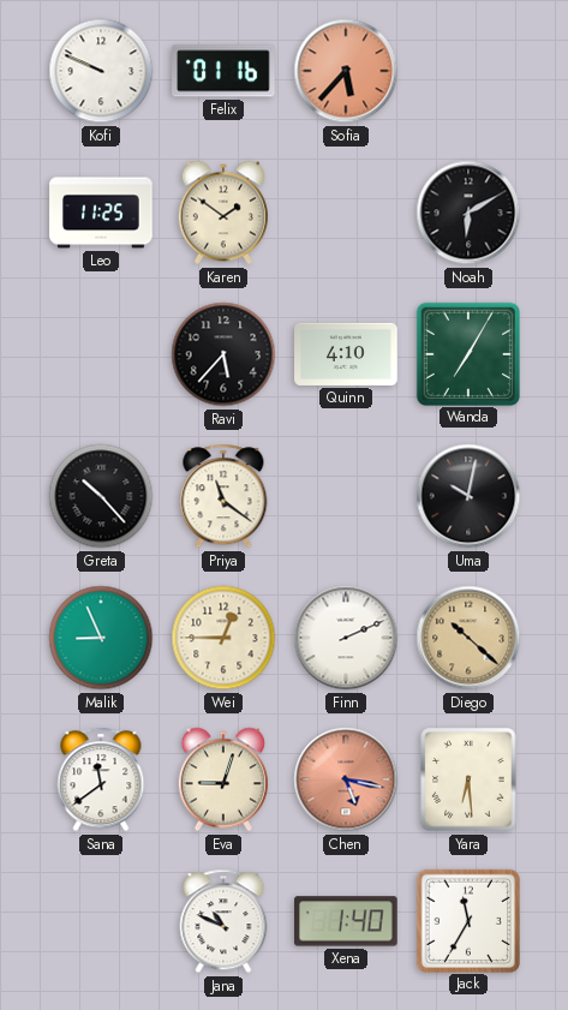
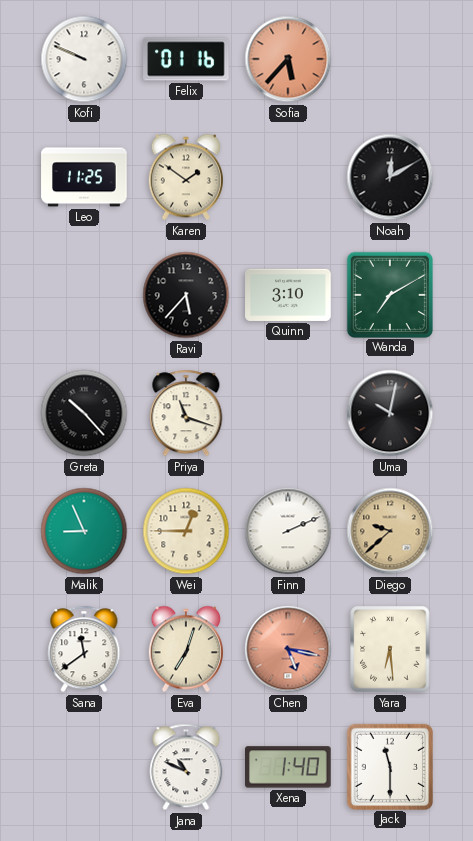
Noah: 6:10 -> 12:10
Quinn: 4:10 -> 3:10
Wanda: 7:05 -> 7:10
Priya: 11:21 -> 11:18
Diego: 10:22 -> 9:38
Eva: 9:03 -> 7:03
Jack: 11:35 -> 11:30
